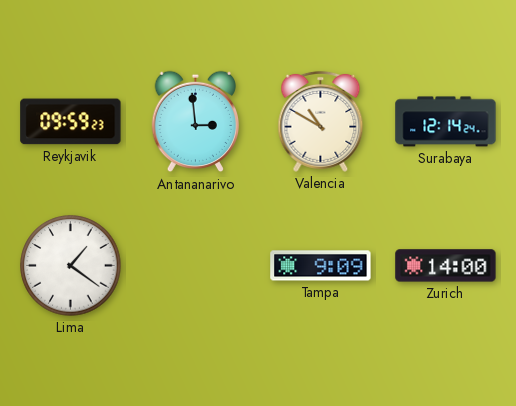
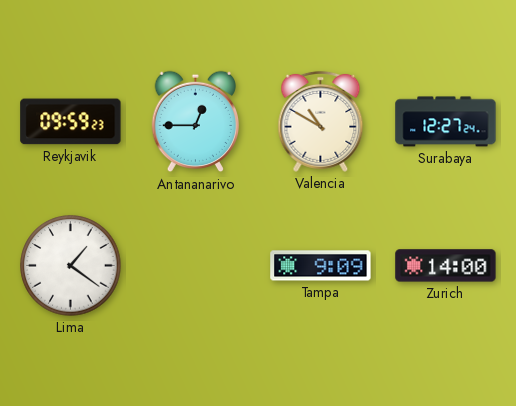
Antananarivo: 2:59 -> 12:45
Surabaya: 12:14 -> 12:27
